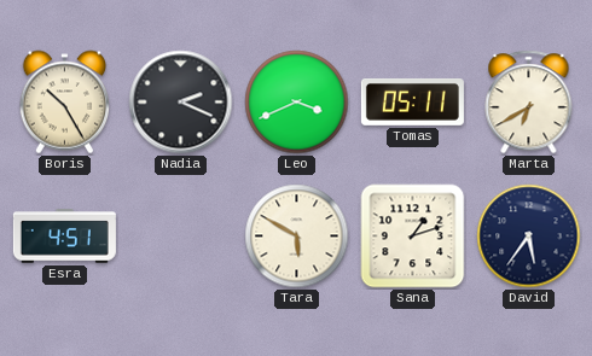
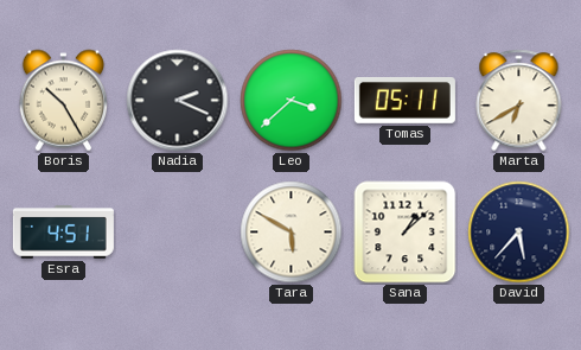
Leo: 3:41 -> 3:38
Sana: 1:12 -> 1:08
David: 5:36 -> 5:37
